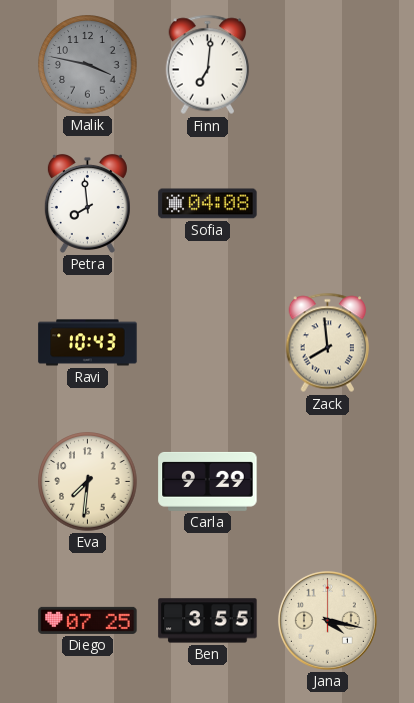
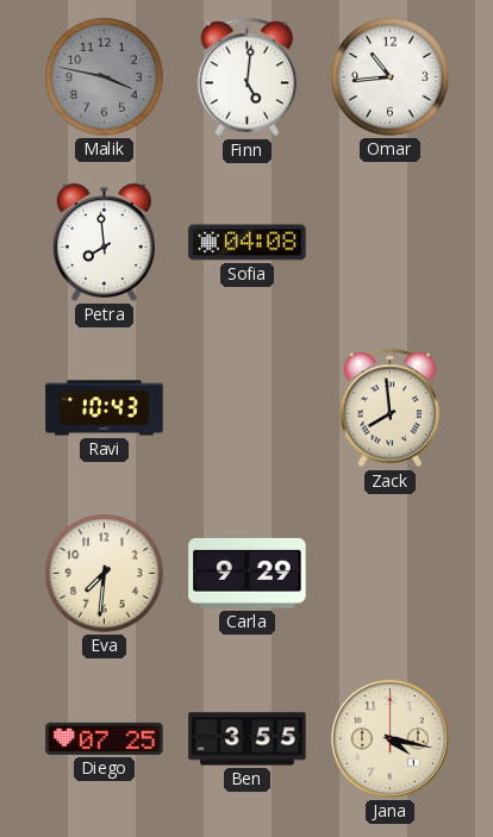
Finn: 7:01 -> 5:01
Omar: none -> 10:44
